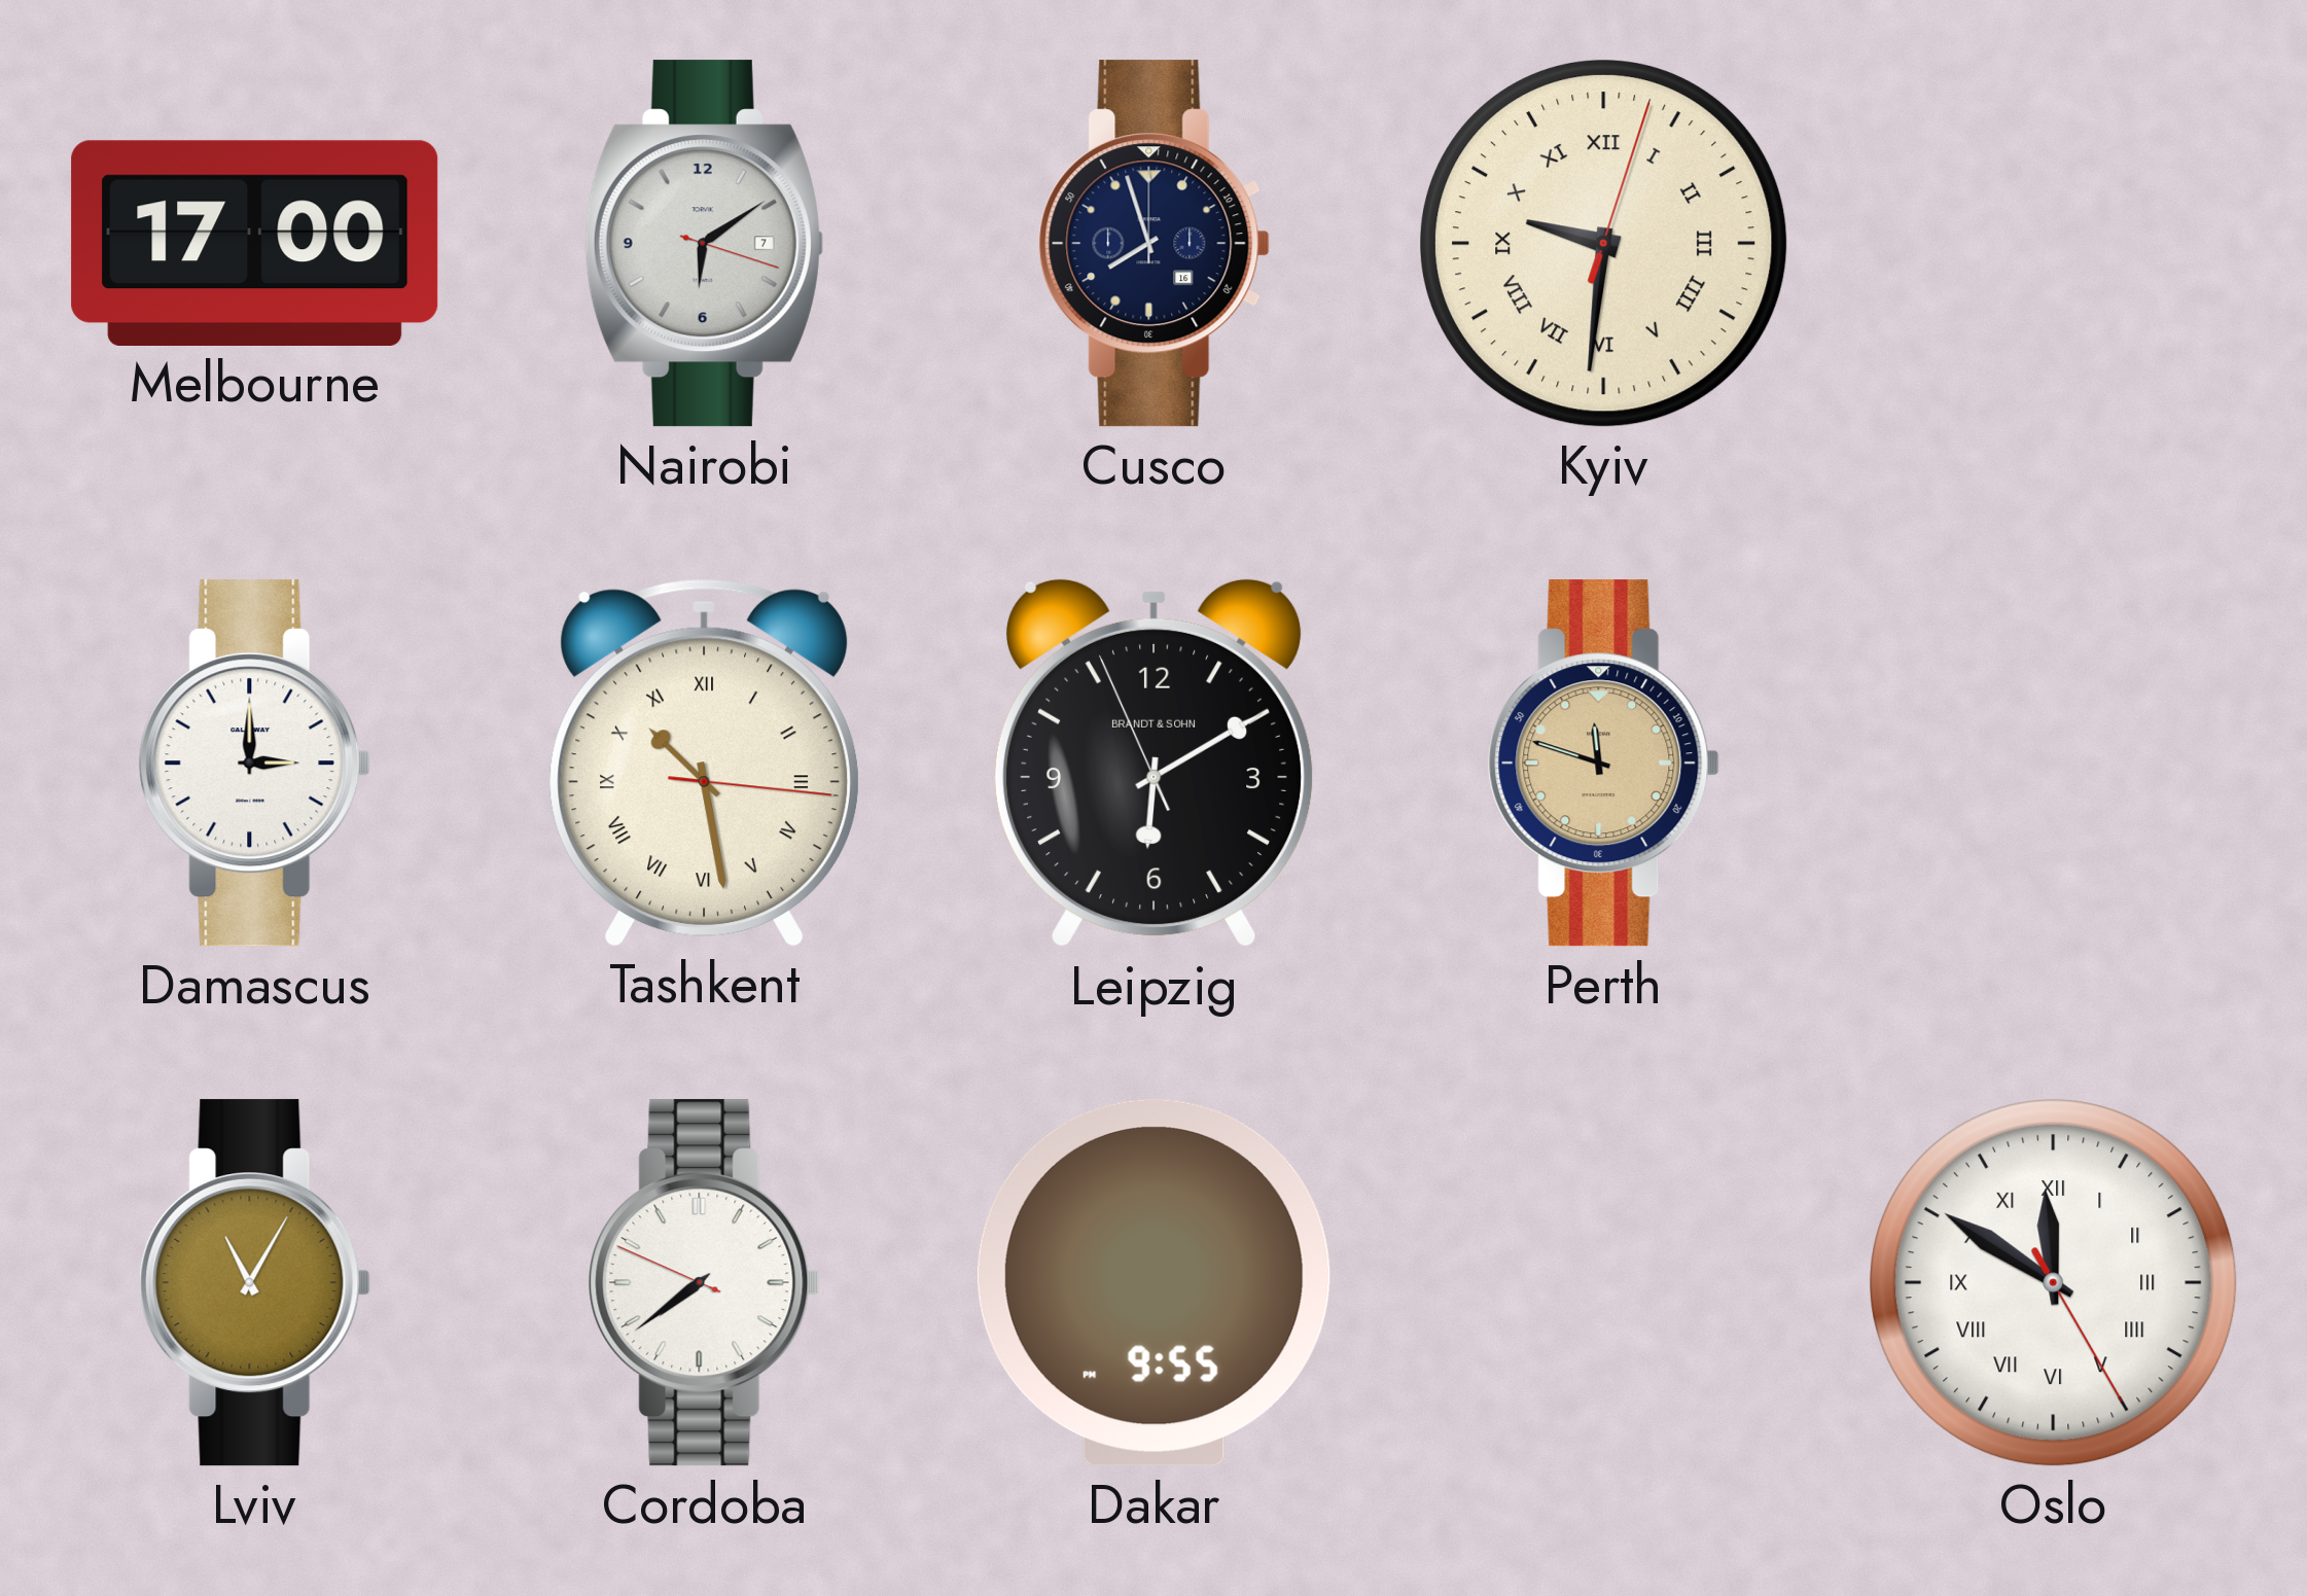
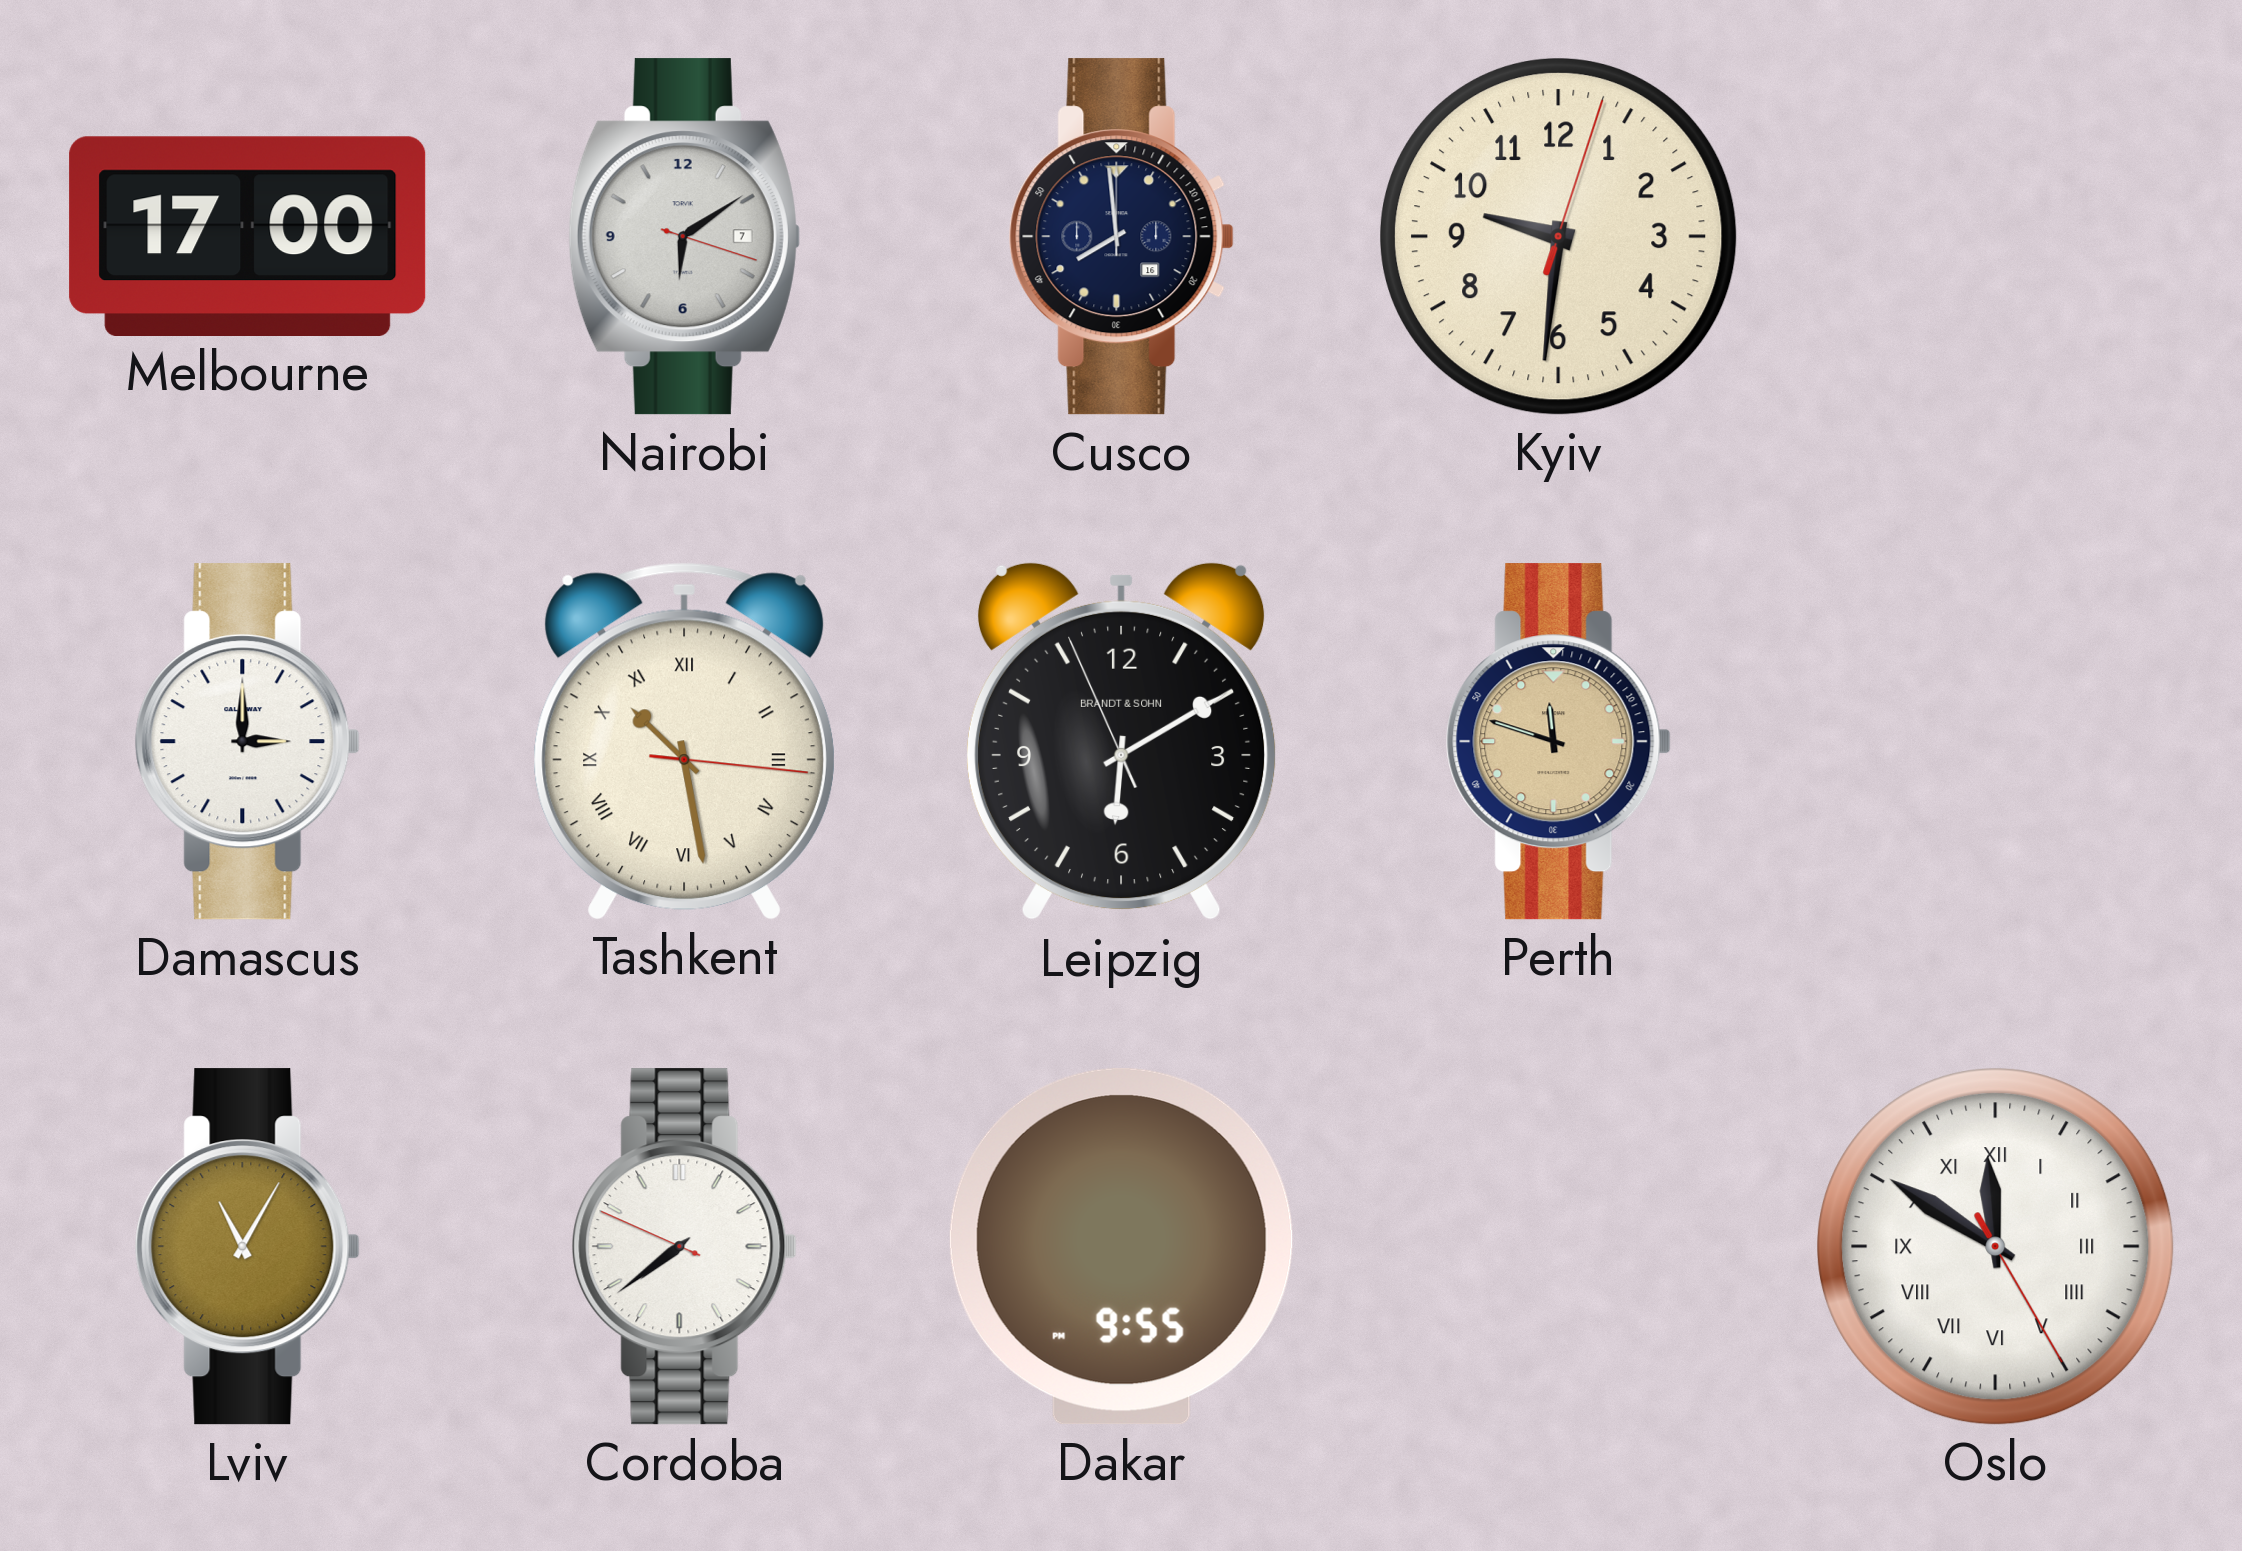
Cusco: 7:57 -> 7:59
Kyiv numerals: Roman -> Arabic
